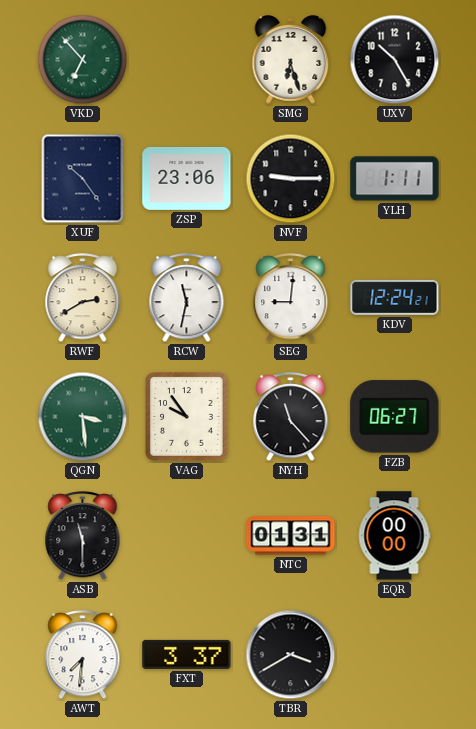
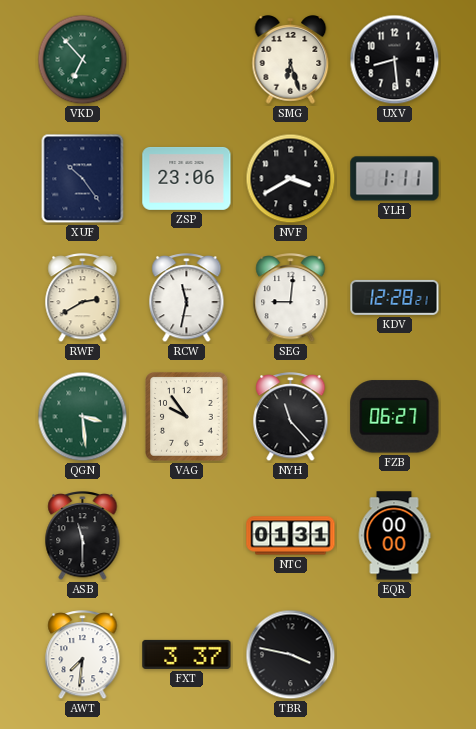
UXV: 10:25 -> 8:29
NVF: 9:15 -> 3:40
KDV: 12:24 -> 12:28
TBR: 3:40 -> 3:47
